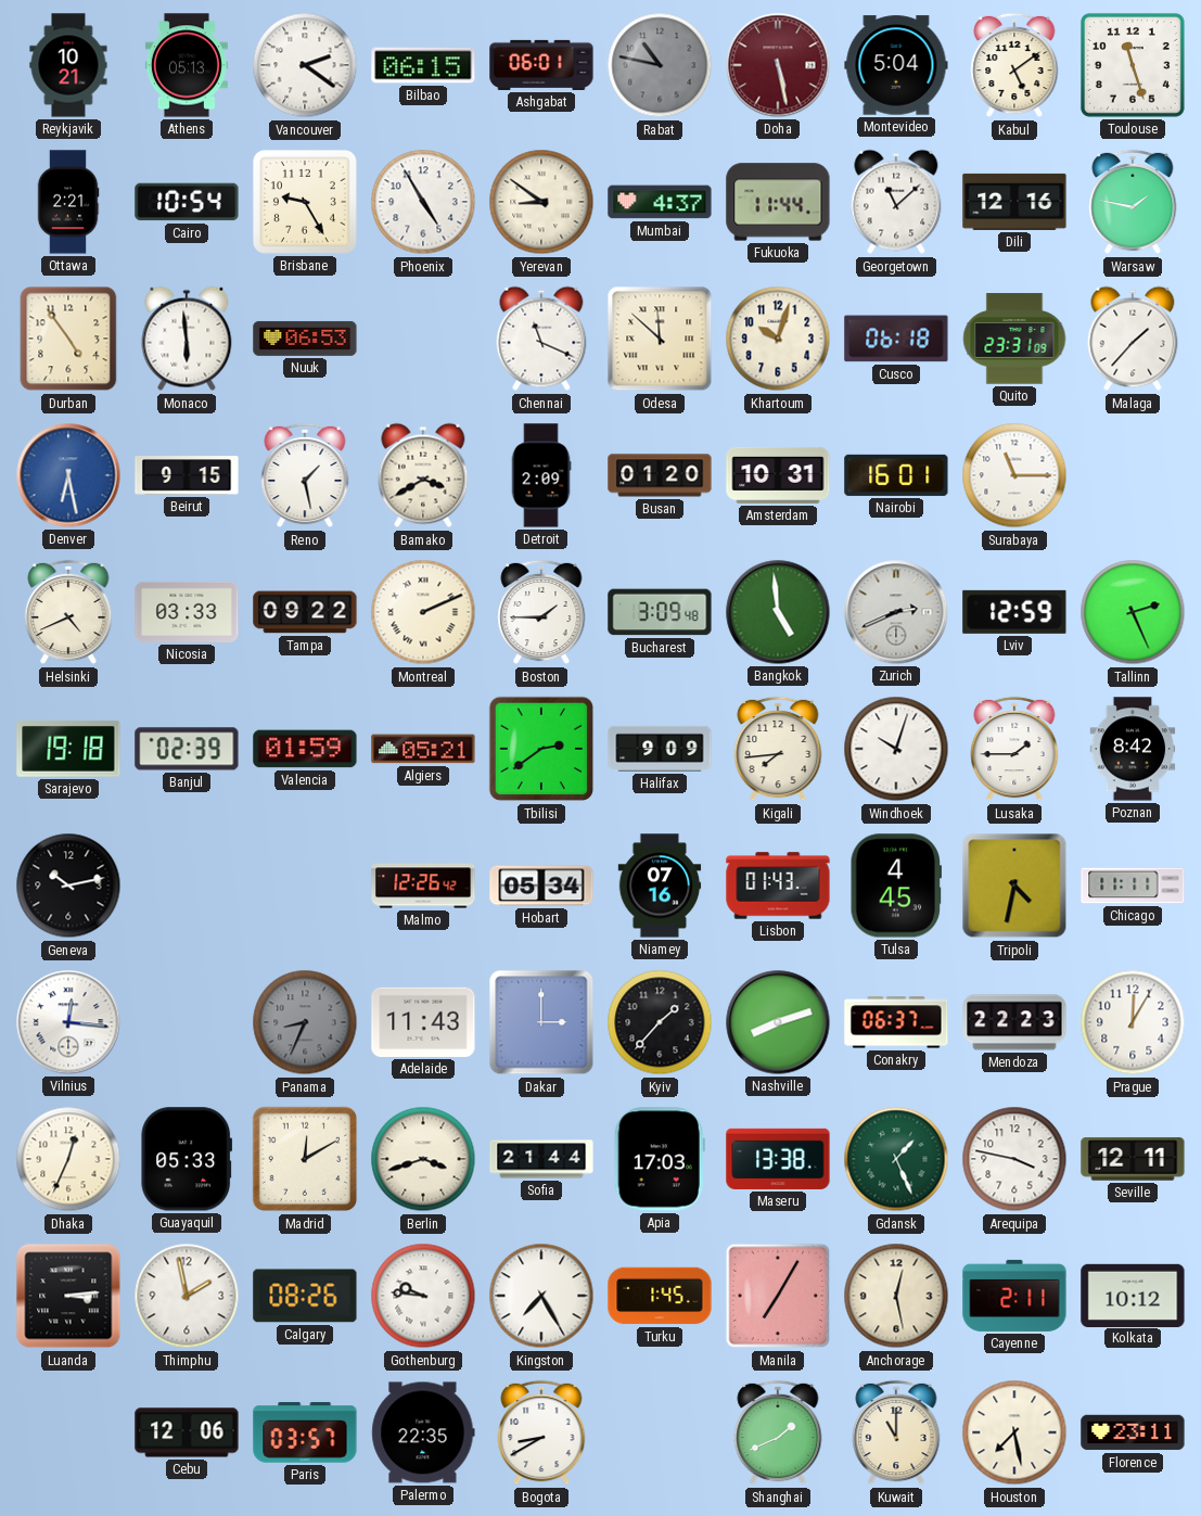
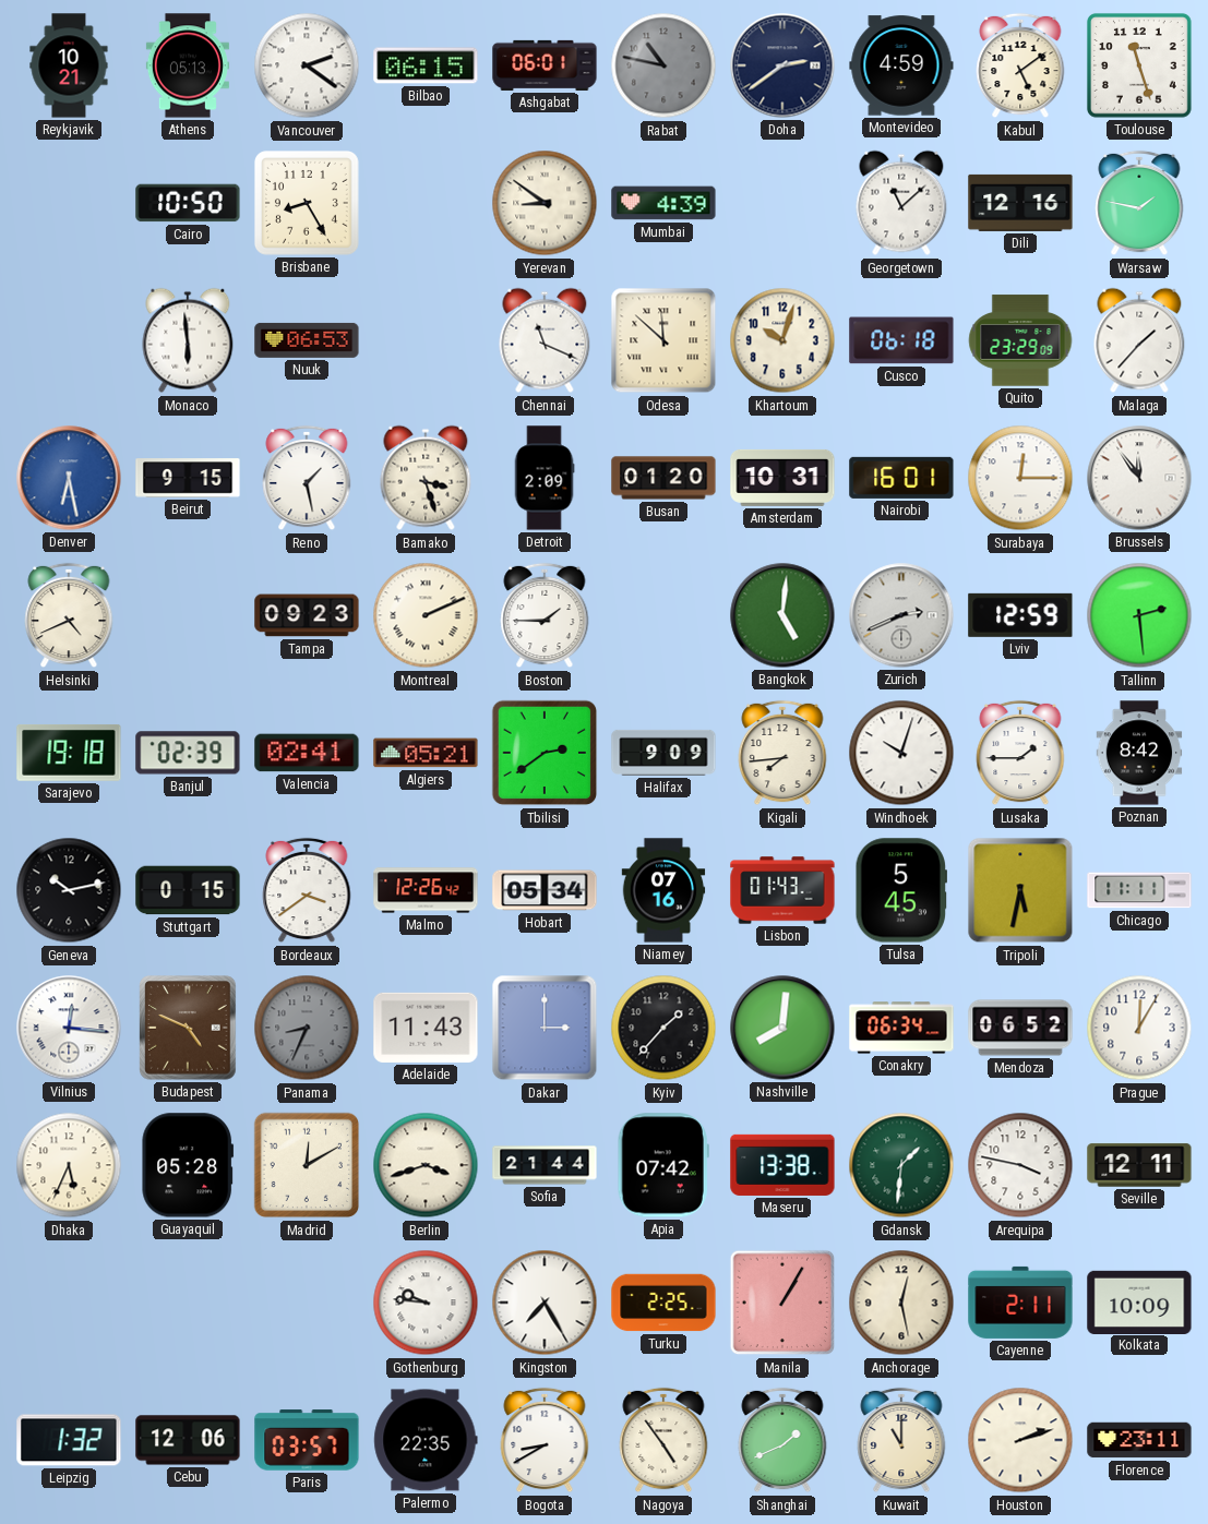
Doha: 5:28 -> 2:39
Doha dial: burgundy -> navy
Montevideo: 5:04 -> 4:59
Ottawa: 2:21 -> none
Cairo: 10:54 -> 10:50
Brisbane: 9:25 -> 8:25
Phoenix: 4:55 -> none
Mumbai: 4:37 -> 4:39
Fukuoka: 11:44 -> none
Durban: 4:54 -> none
Quito: 23:31 -> 23:29
Bamako: 3:40 -> 3:27
Surabaya: 11:15 -> 12:15
Brussels: none -> 11:54
Nicosia: 03:33 -> none
Tampa: 09:22 -> 09:23
Bucharest: 3:09 -> none
Bangkok: 4:59 -> 5:01
Tallinn: 2:26 -> 2:29
Valencia: 01:59 -> 02:41
Stuttgart: none -> 0:15
Bordeaux: none -> 3:39
Tulsa: 4:45 -> 5:45
Tripoli: 4:32 -> 5:32
Budapest: none -> 4:49
Nashville: 8:12 -> 8:01
Conakry: 06:37 -> 06:34
Mendoza: 22:23 -> 06:52
Dhaka: 12:34 -> 5:34
Guayaquil: 05:33 -> 05:28
Apia: 17:03 -> 07:42
Gdansk: 1:26 -> 1:31
Luanda: 3:14 -> none
Thimphu: 1:58 -> none
Calgary: 08:26 -> none
Turku: 1:45 -> 2:25
Manila: 7:05 -> 1:05
Kolkata: 10:12 -> 10:09
Leipzig: none -> 1:32
Nagoya: none -> 4:54
Houston: 7:28 -> 2:12
